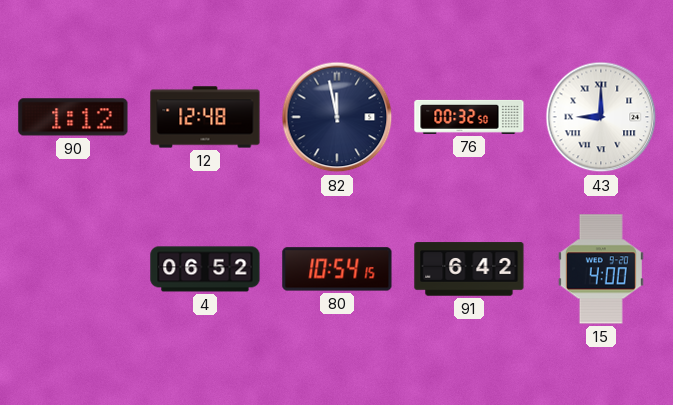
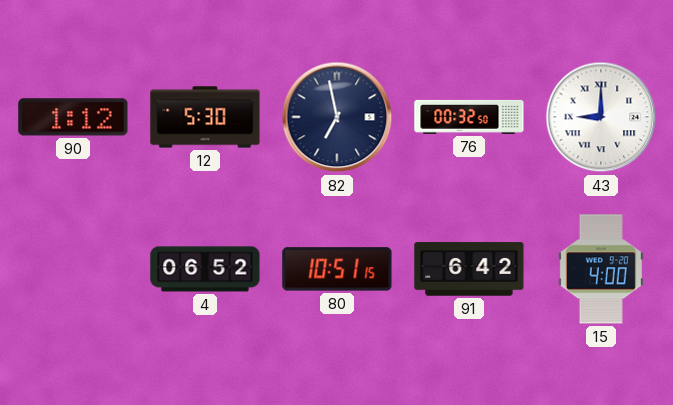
12: 12:48 -> 5:30
82: 11:58 -> 6:58
80: 10:54 -> 10:51
